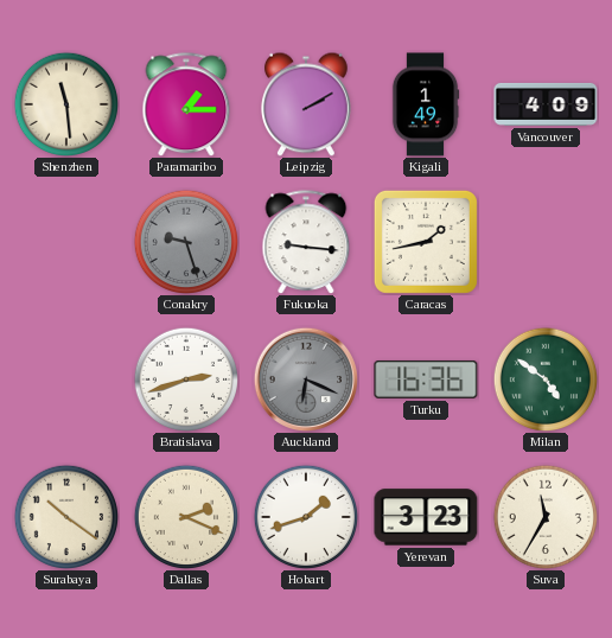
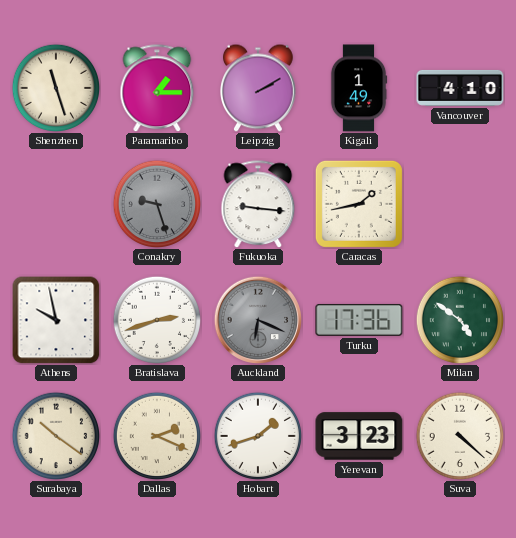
Shenzhen: 11:29 -> 11:27
Vancouver: 4:09 -> 4:10
Athens: none -> 9:58
Turku: 16:36 -> 17:36
Suva: 11:35 -> 4:22
